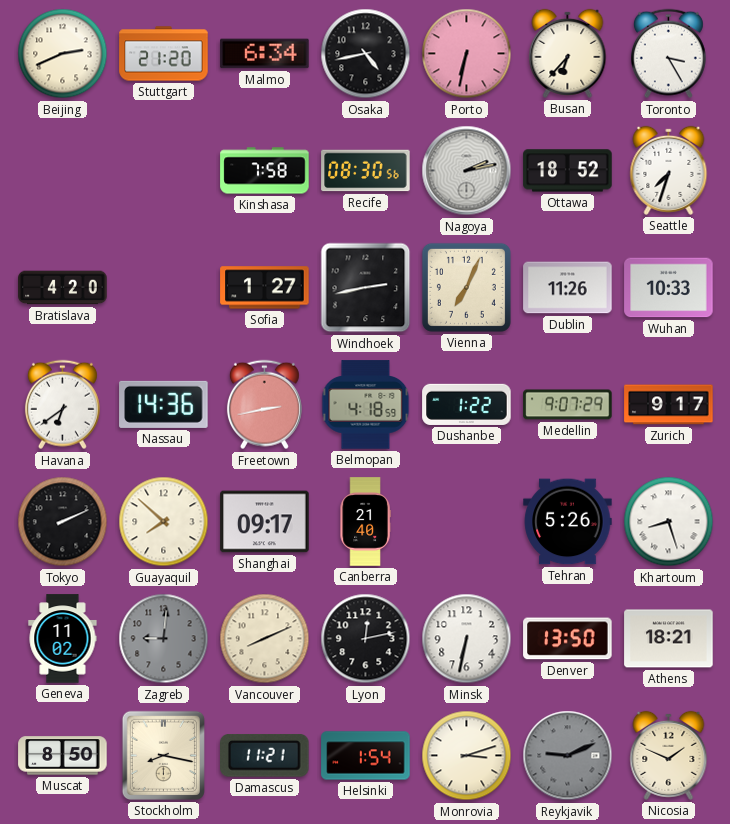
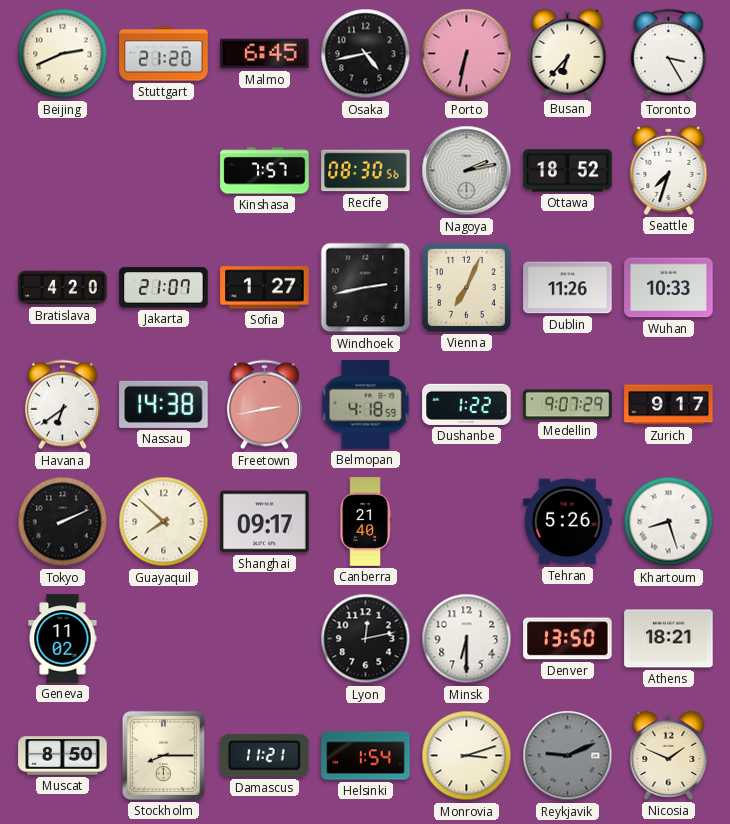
Malmo: 6:34 -> 6:45
Kinshasa: 7:58 -> 7:57
Jakarta: none -> 21:07
Nassau: 14:36 -> 14:38
Zagreb: 9:01 -> none
Vancouver: 8:11 -> none
Minsk: 6:32 -> 6:30
Stockholm: 8:17 -> 8:15
